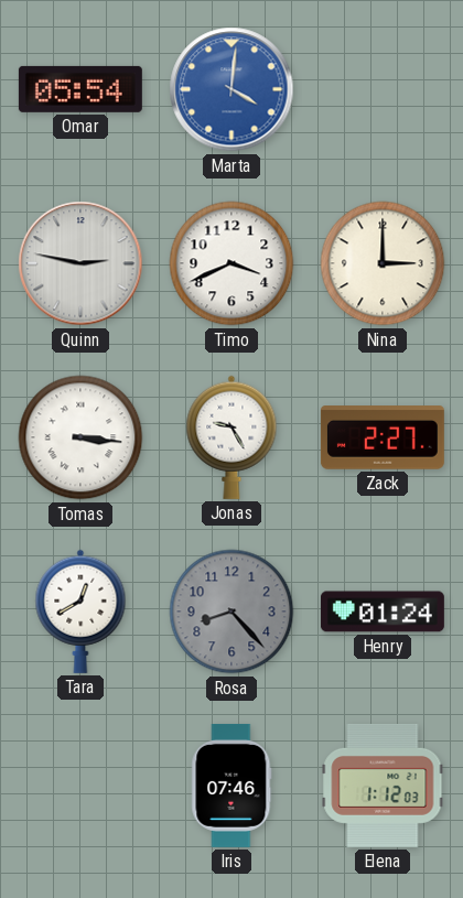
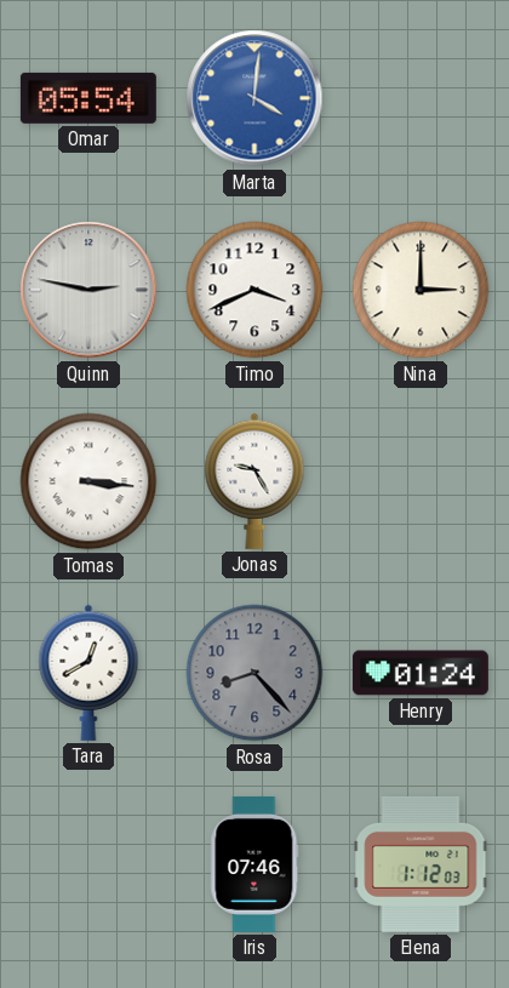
Zack: 2:27 -> none
